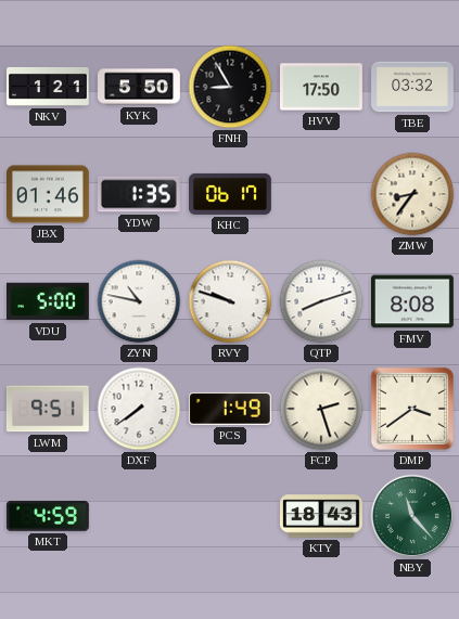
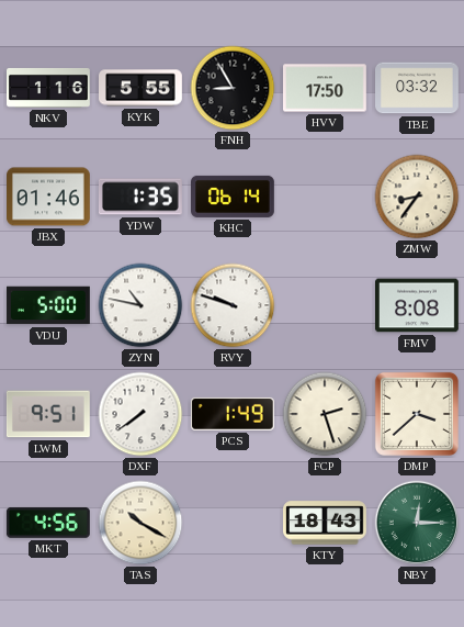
NKV: 1:21 -> 1:16
KYK: 5:50 -> 5:55
KHC: 06:17 -> 06:14
QTP: 8:12 -> none
DMP: 3:39 -> 3:38
MKT: 4:59 -> 4:56
TAS: none -> 10:20
NBY: 11:23 -> 12:15
